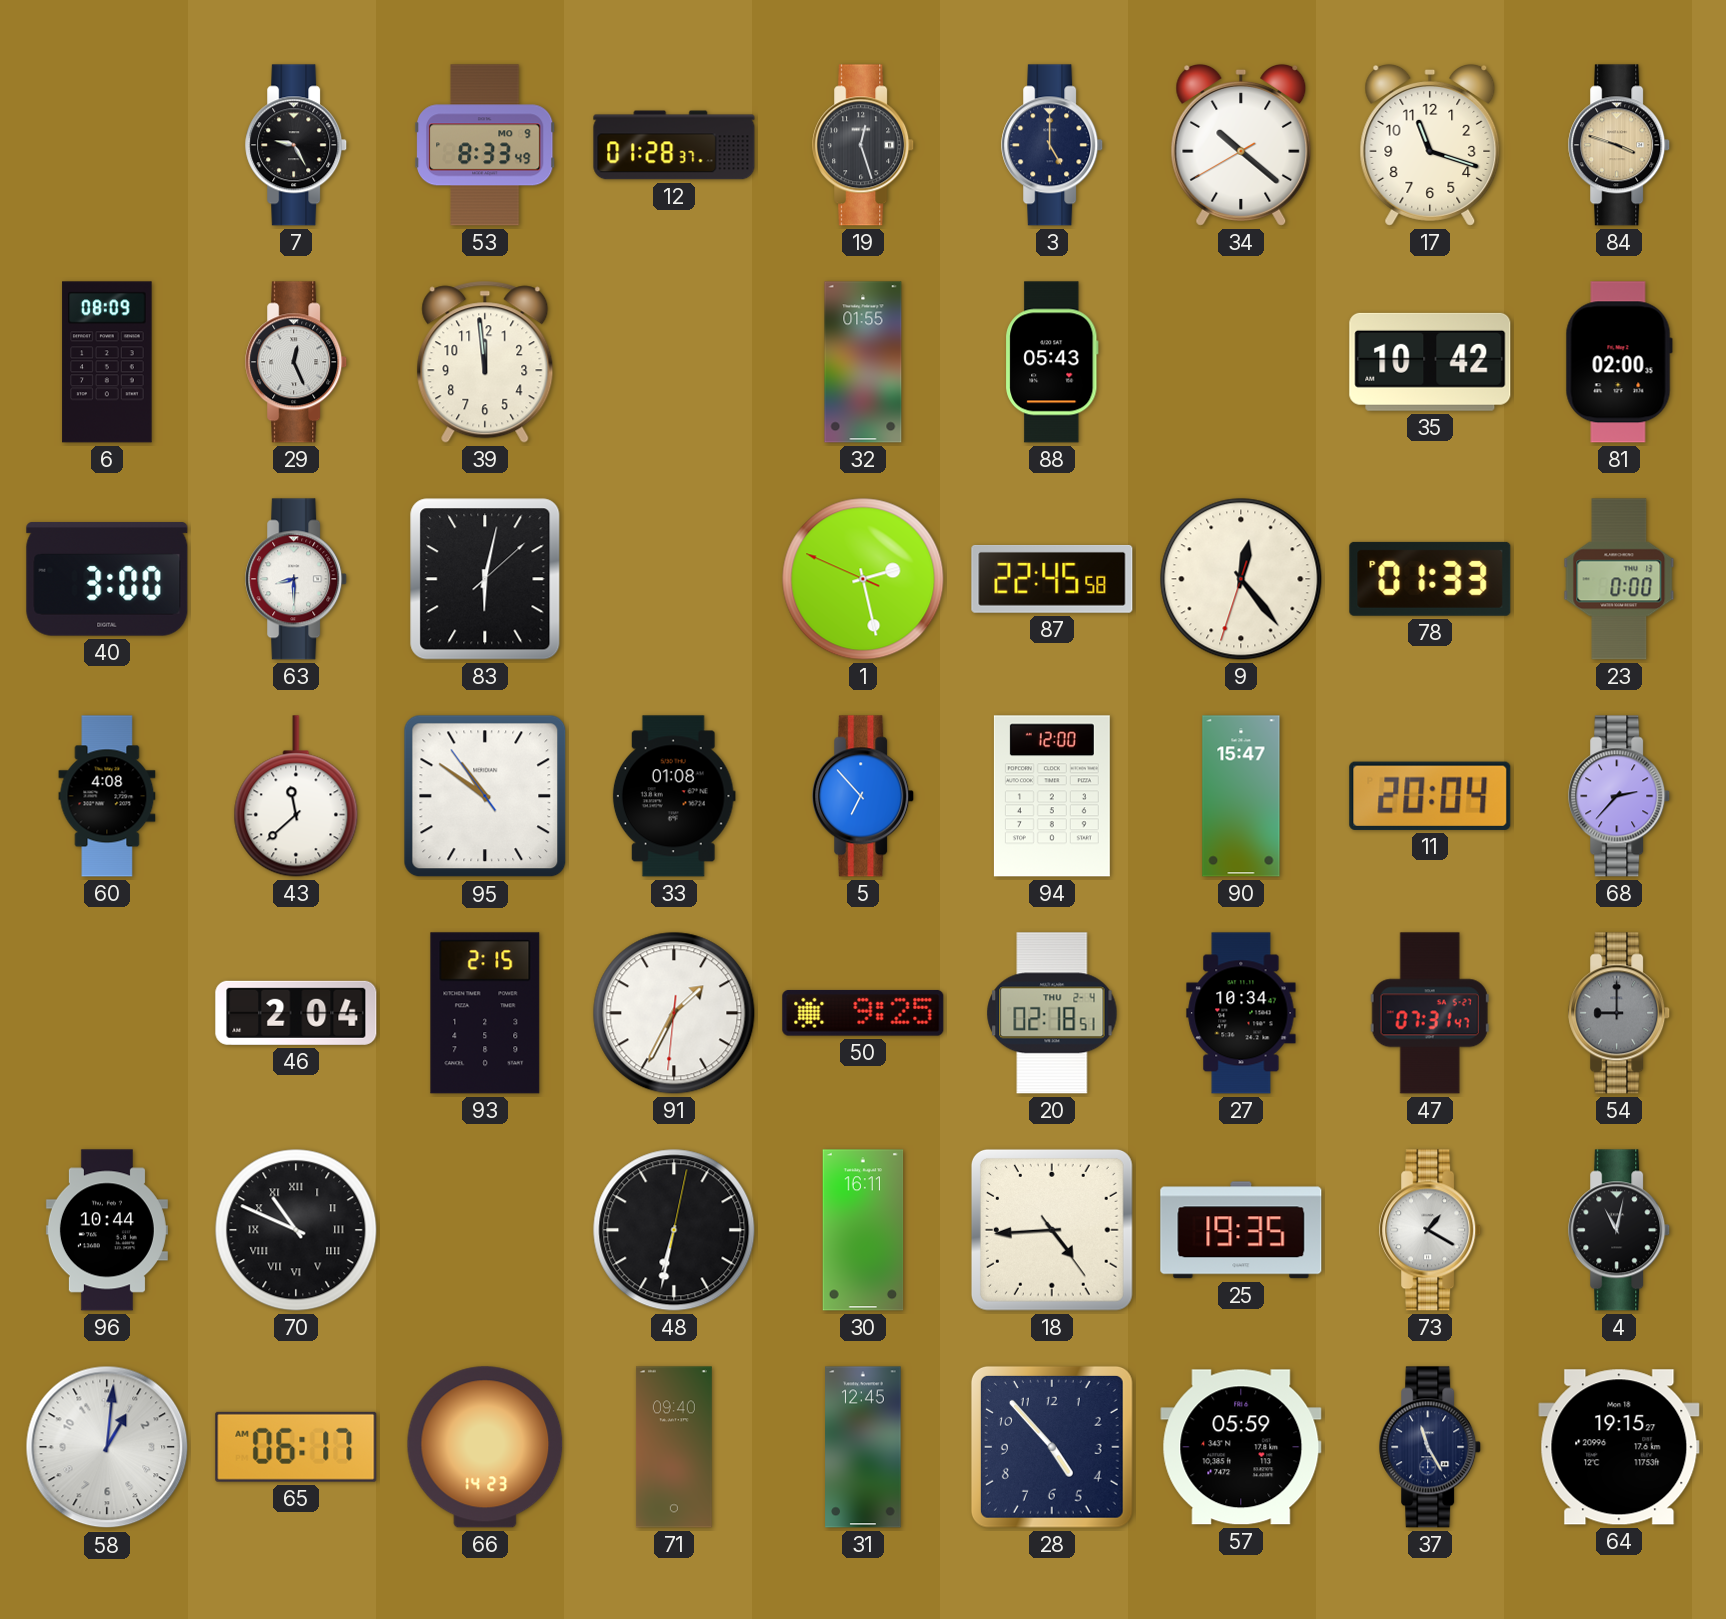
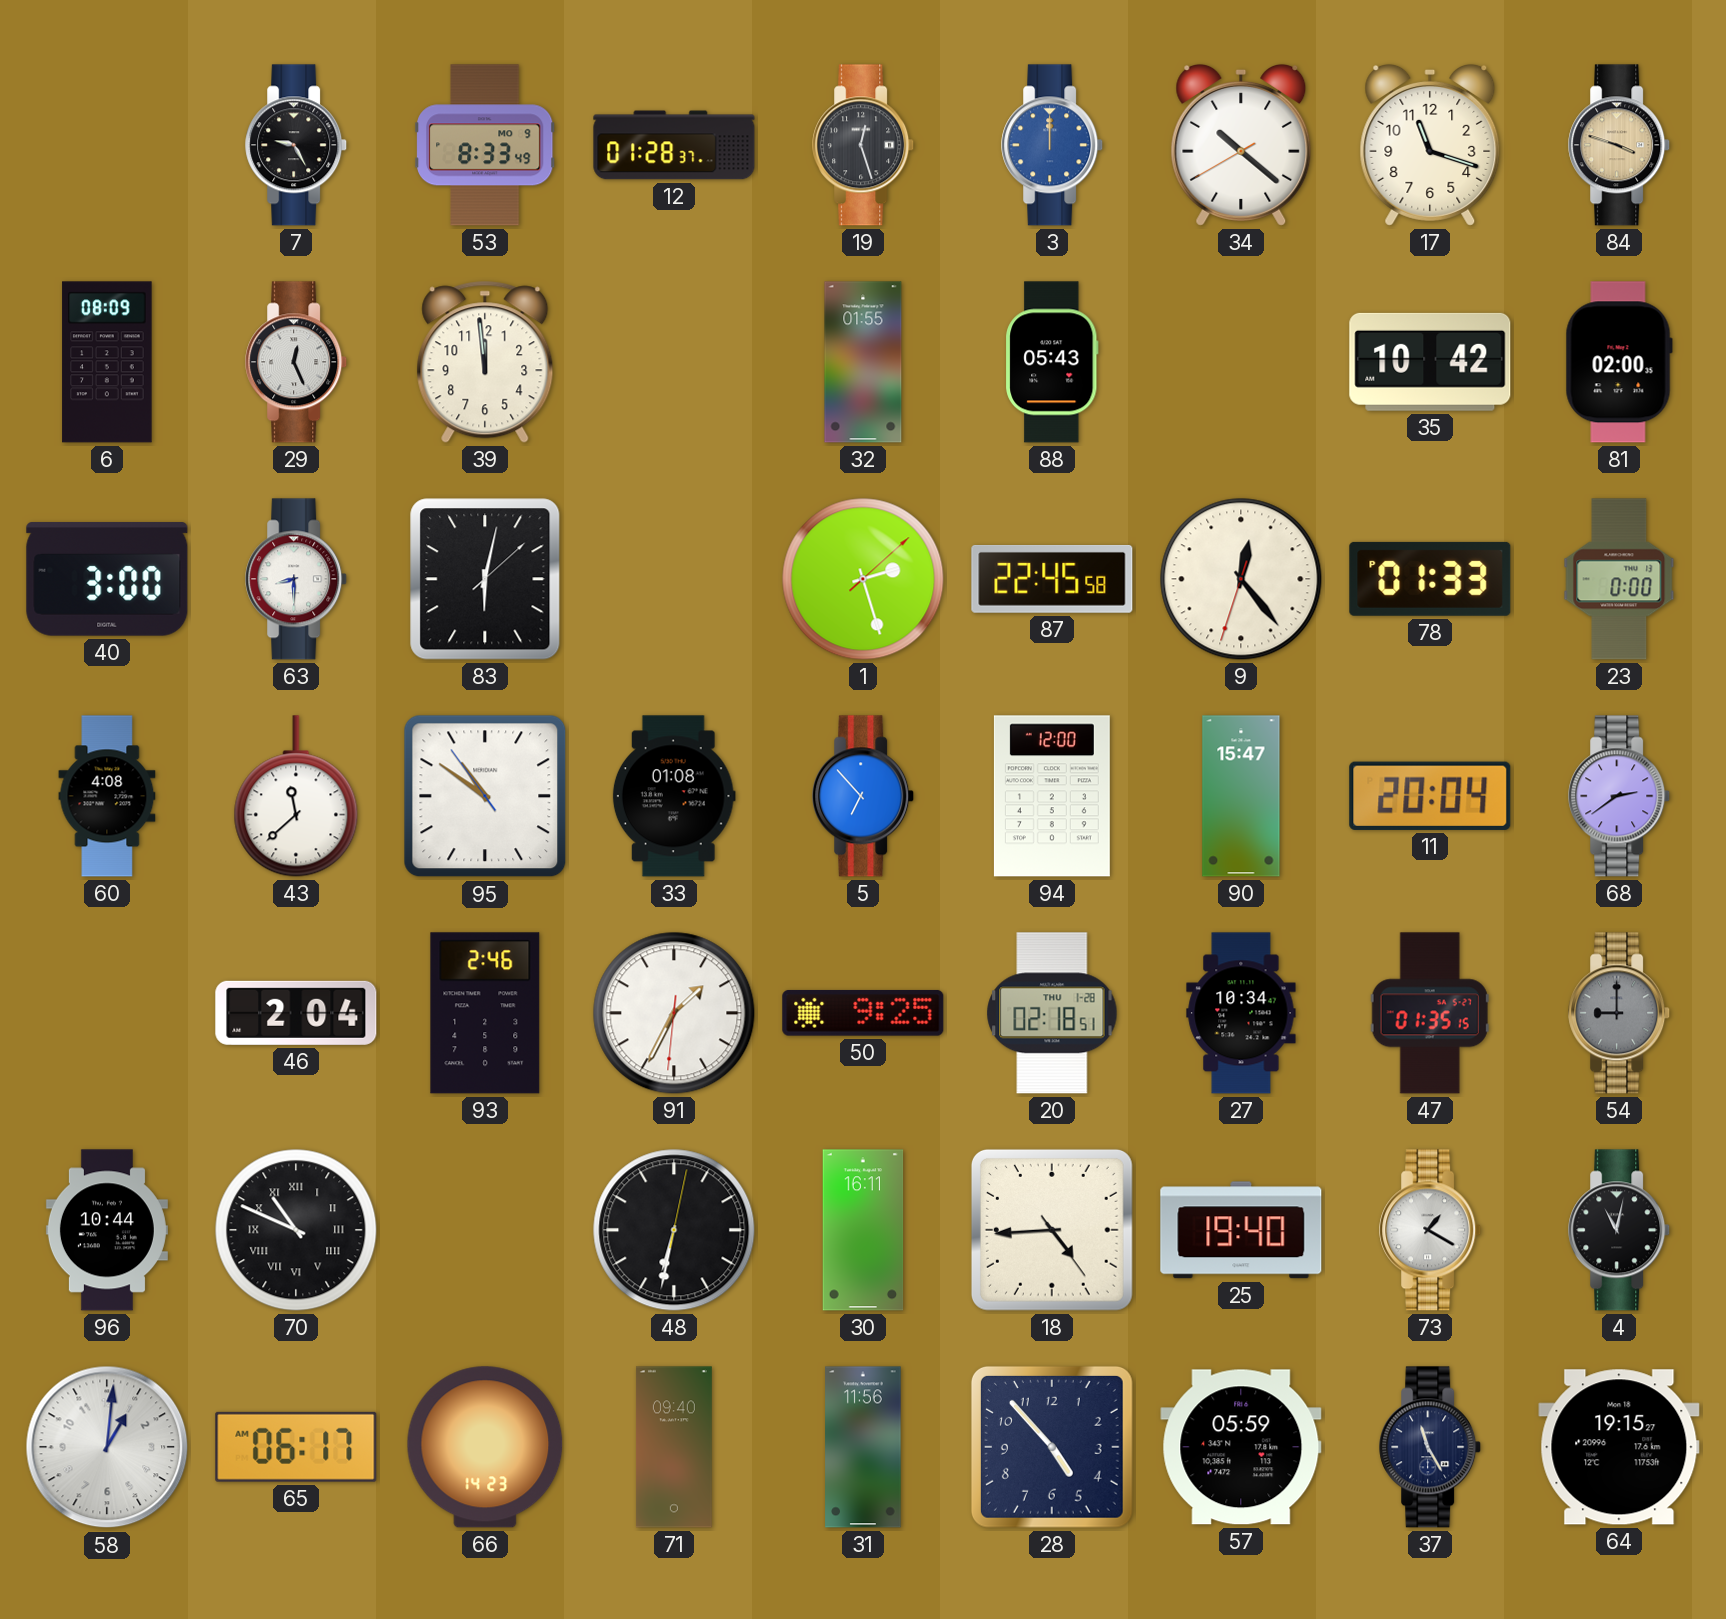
3: 5:00 -> 12:00
3 dial: navy -> blue
1: 2:27:49 -> 2:27:08
68: 2:37 -> 2:39
93: 2:15 -> 2:46
20 date: THU 2-4 -> THU 1-28
47: 07:31 -> 01:35
25: 19:35 -> 19:40
31: 12:45 -> 11:56
